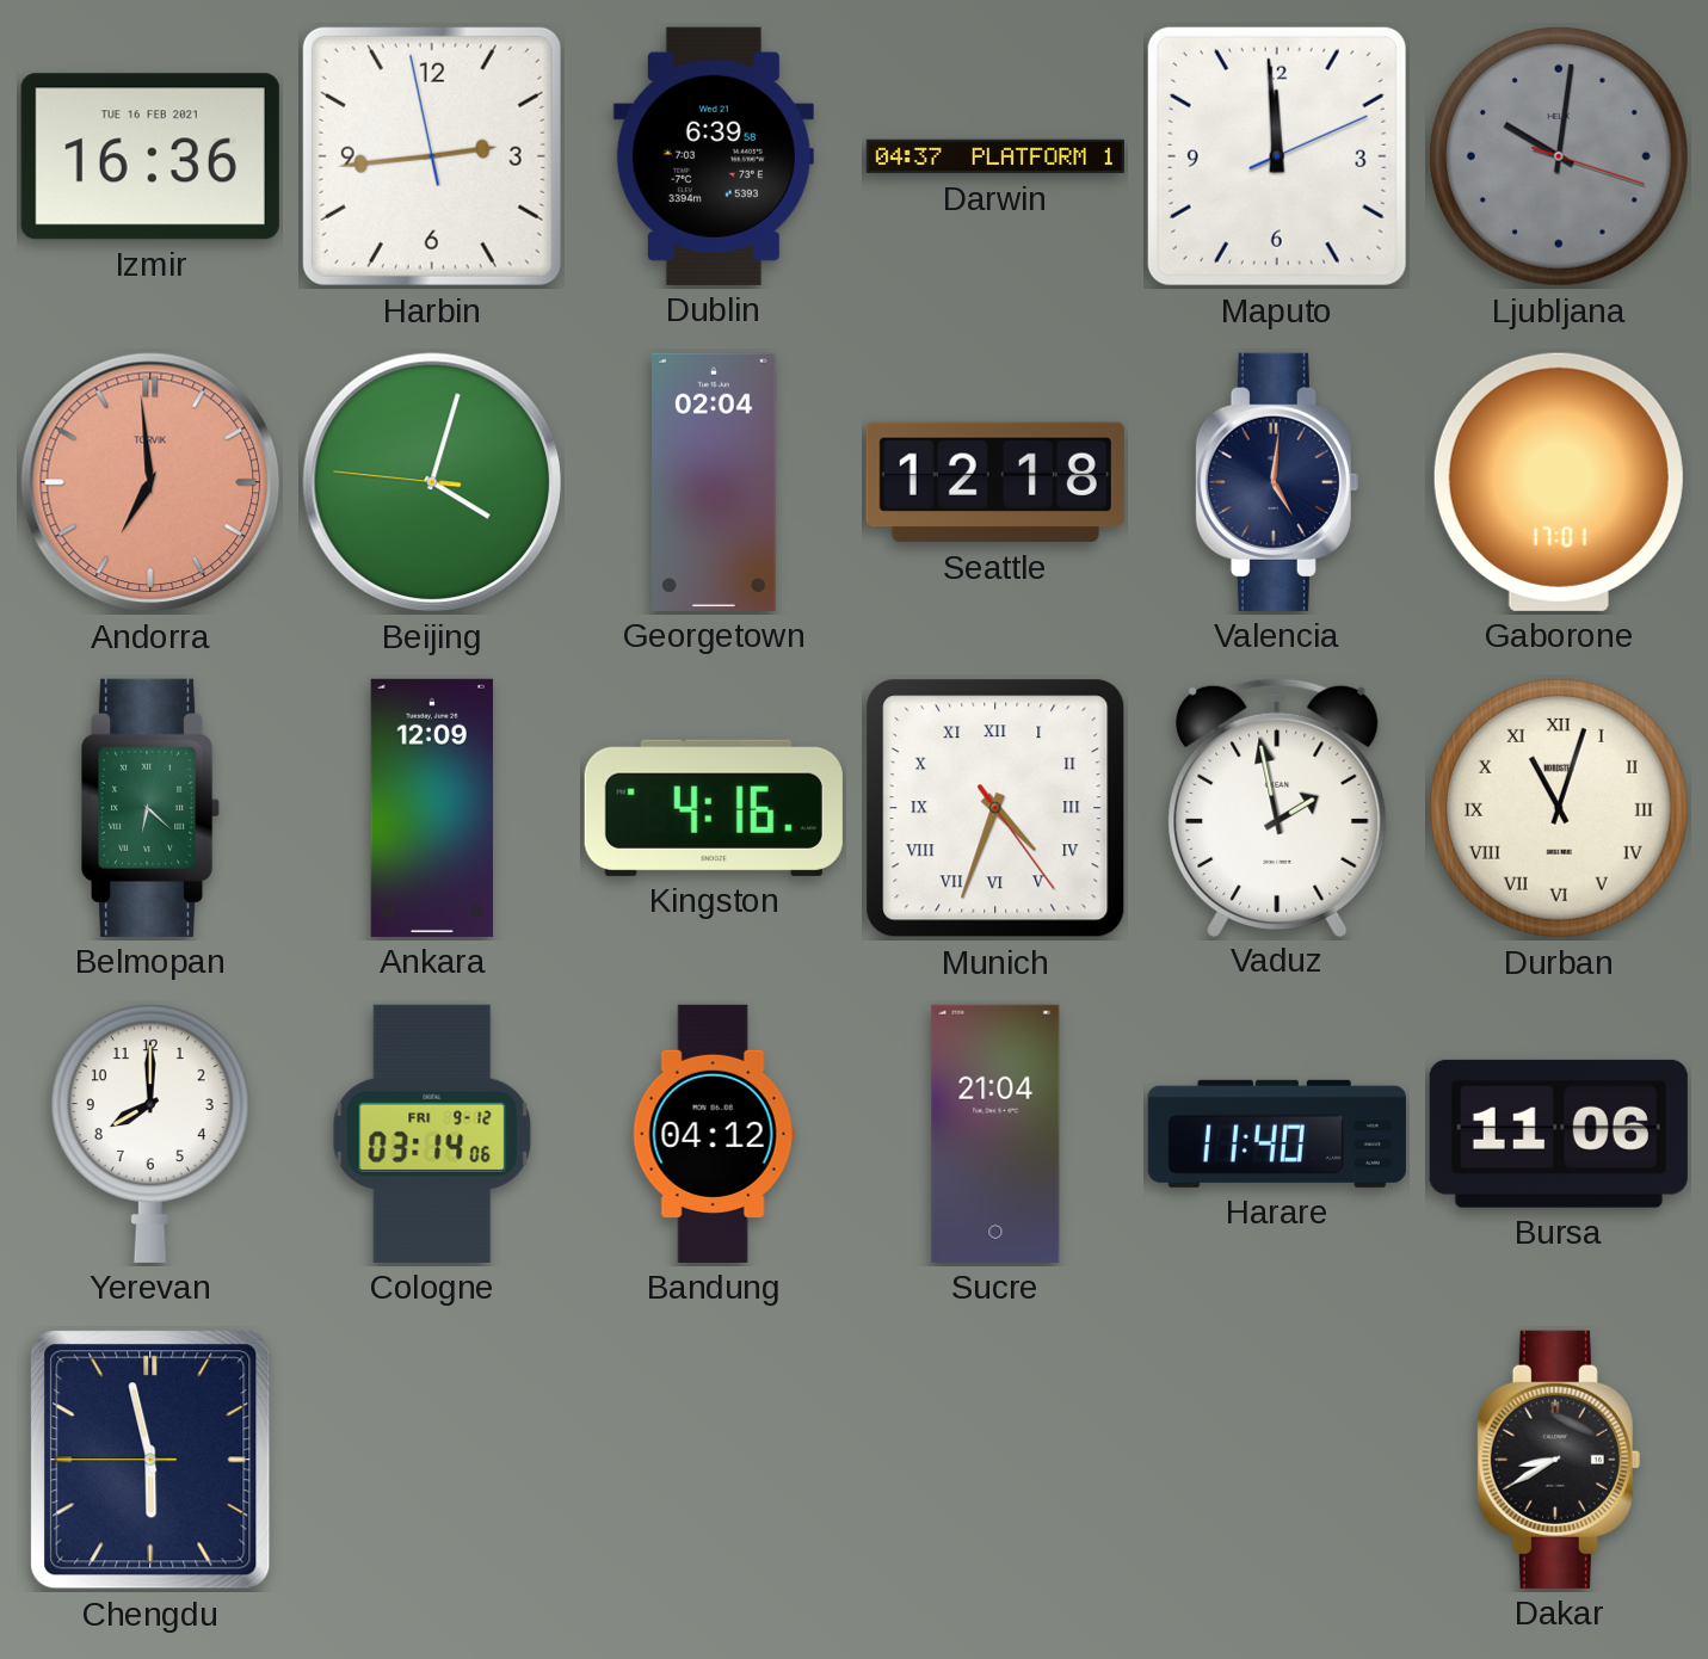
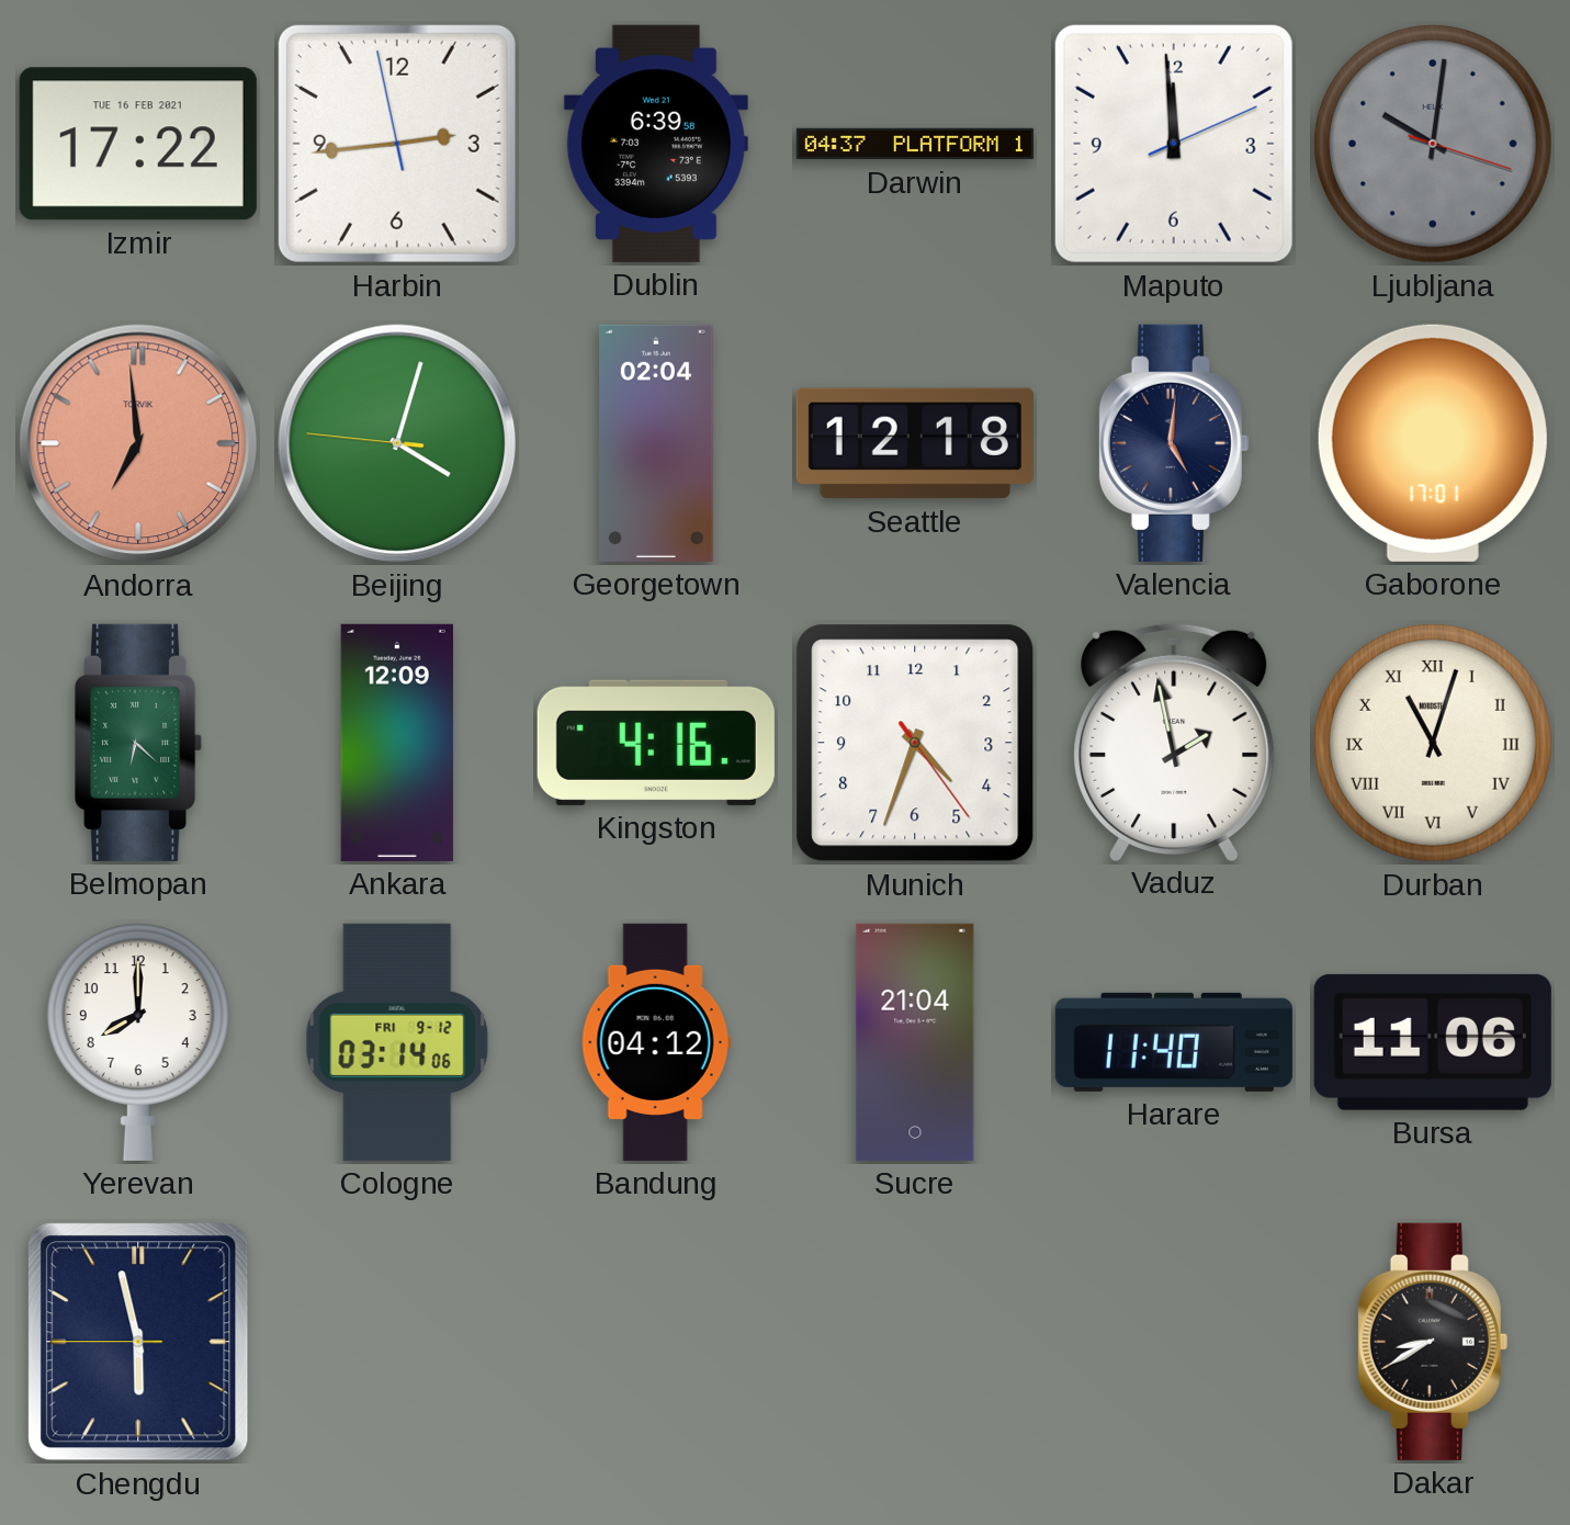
Izmir: 16:36 -> 17:22
Munich numerals: Roman -> Arabic
